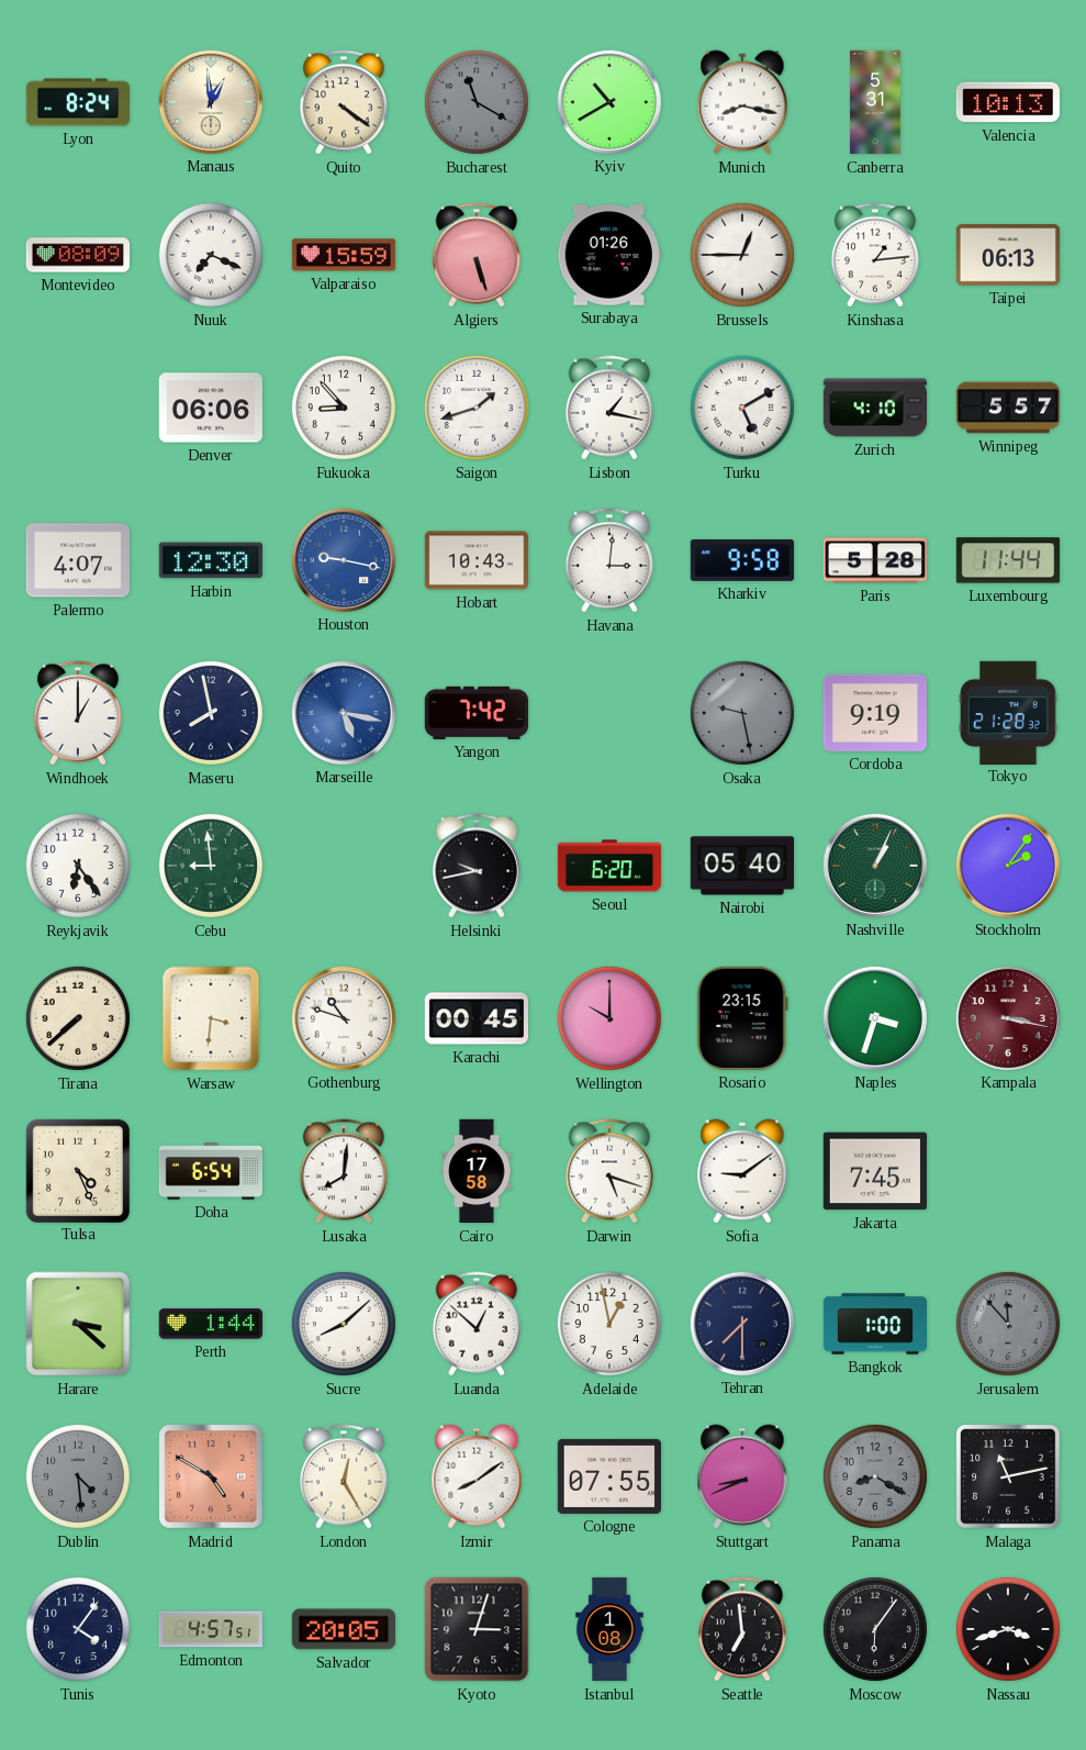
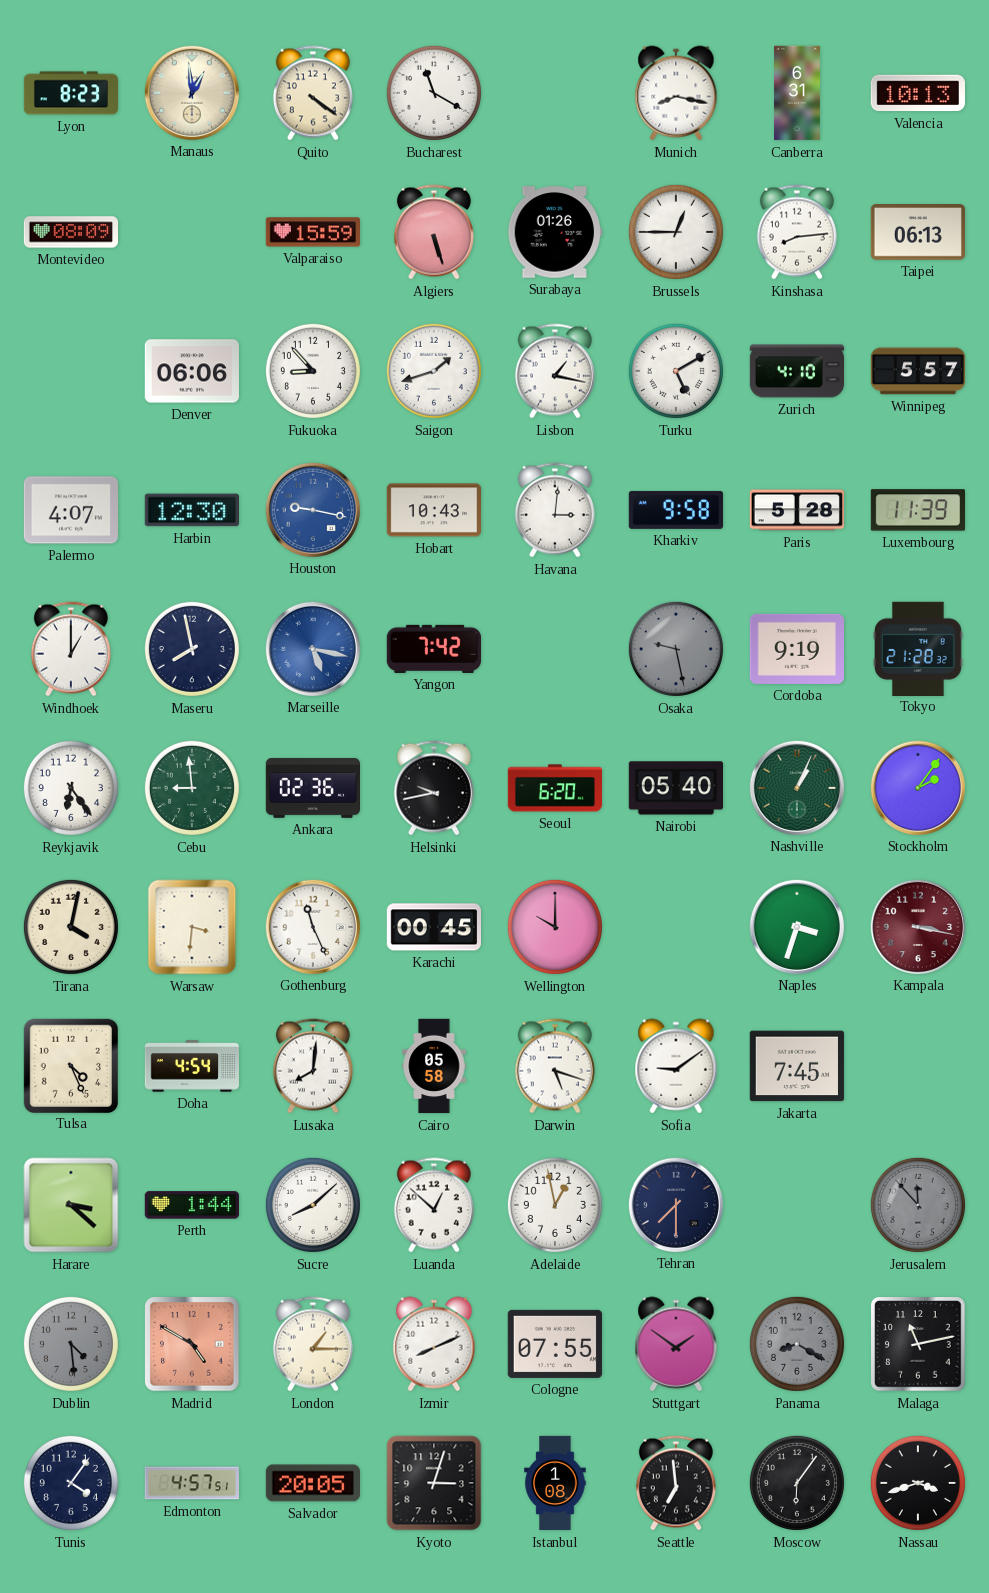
Lyon: 8:24 -> 8:23
Bucharest dial: grey -> white
Kyiv: 10:40 -> none
Canberra: 5:31 -> 6:31
Nuuk: 7:19 -> none
Kinshasa: 1:14 -> 8:14
Luxembourg: 11:44 -> 11:39
Ankara: none -> 02:36
Tirana: 7:38 -> 4:02
Gothenburg: 10:48 -> 11:26
Rosario: 23:15 -> none
Doha: 6:54 -> 4:54
Cairo: 17:58 -> 05:58
Bangkok: 1:00 -> none
London: 12:25 -> 1:15
Izmir: 8:09 -> 8:11
Stuttgart: 8:41 -> 1:51
